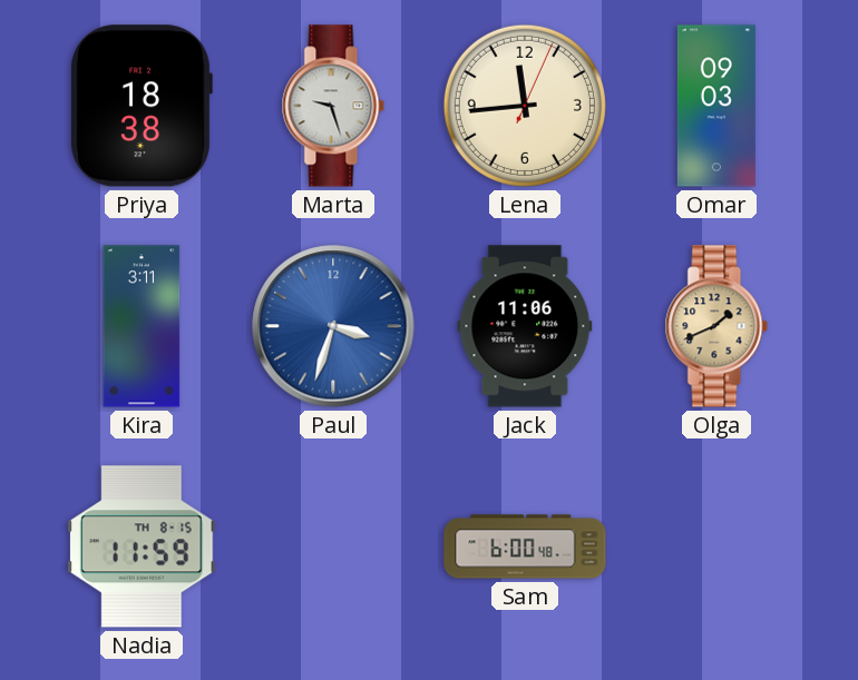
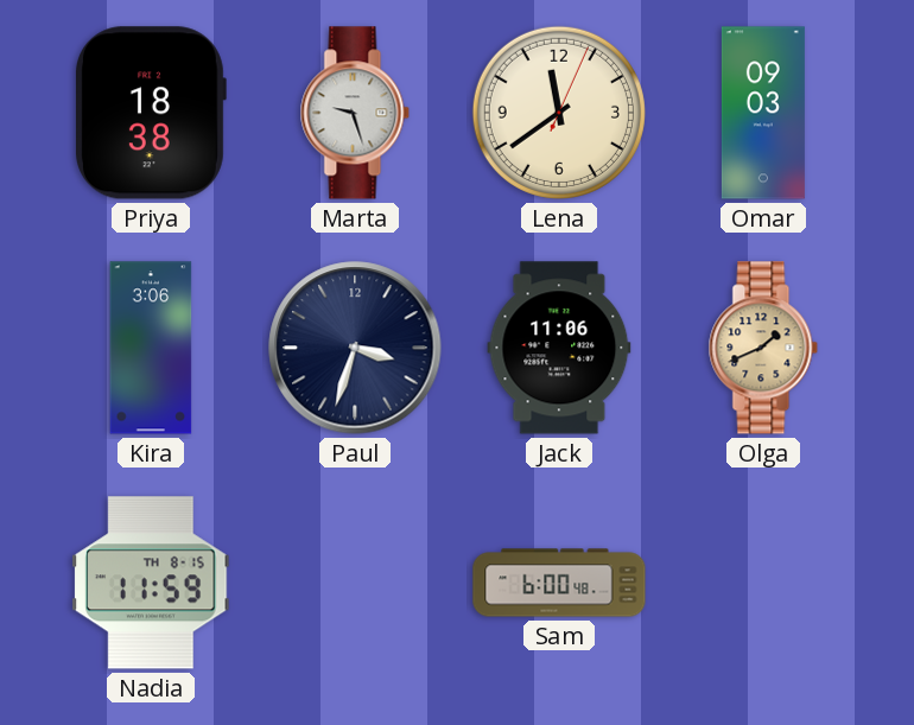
Lena: 11:44 -> 11:39
Kira: 3:11 -> 3:06
Paul dial: blue -> navy
